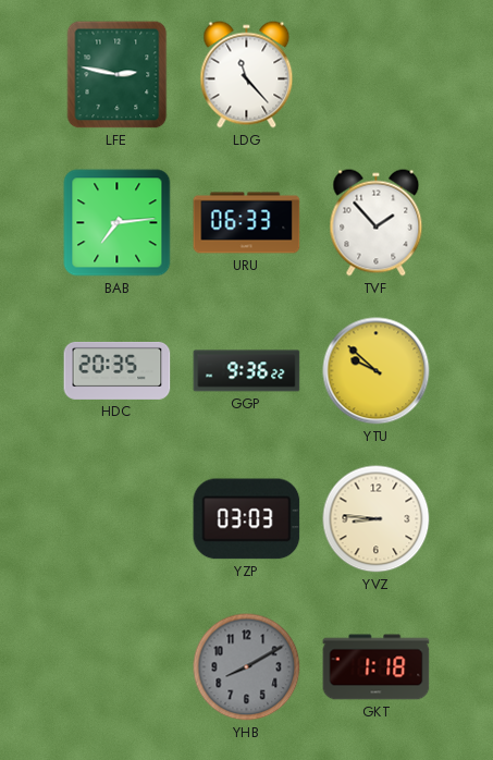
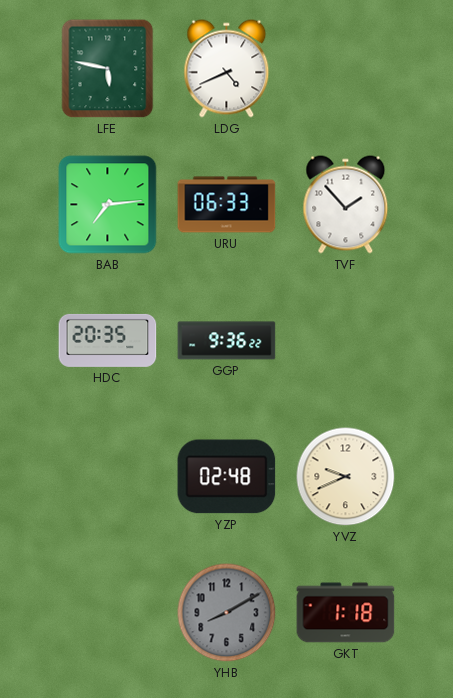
LFE: 2:47 -> 5:47
LDG: 11:23 -> 4:41
YTU: 9:52 -> none
YZP: 03:03 -> 02:48
YVZ: 8:46 -> 9:41
